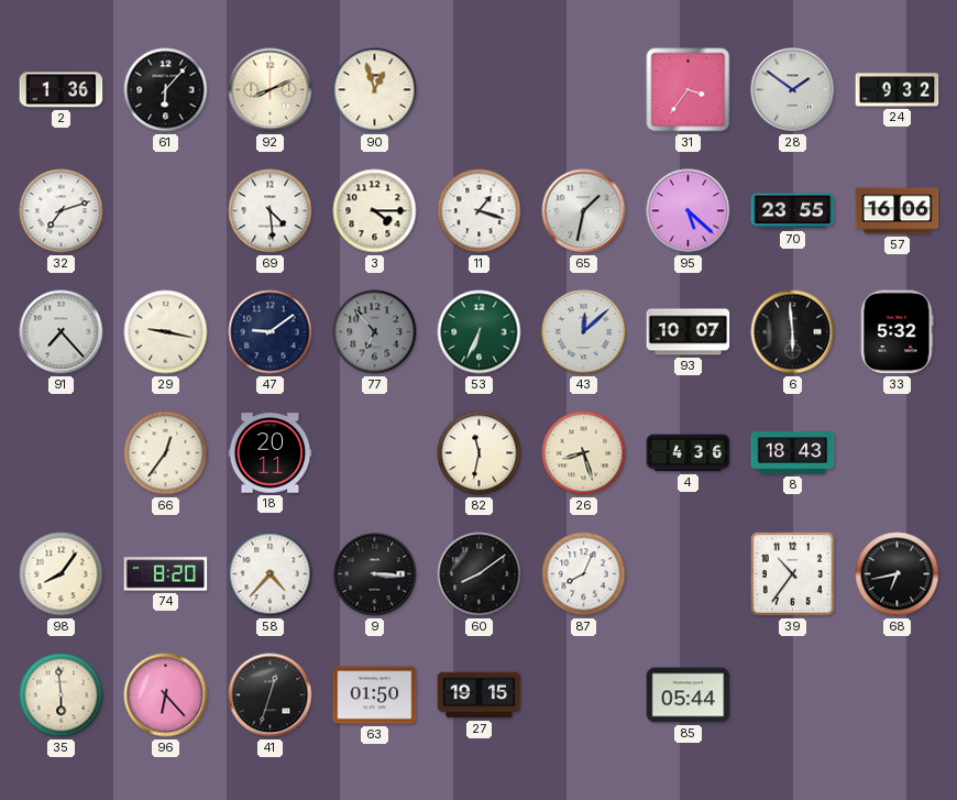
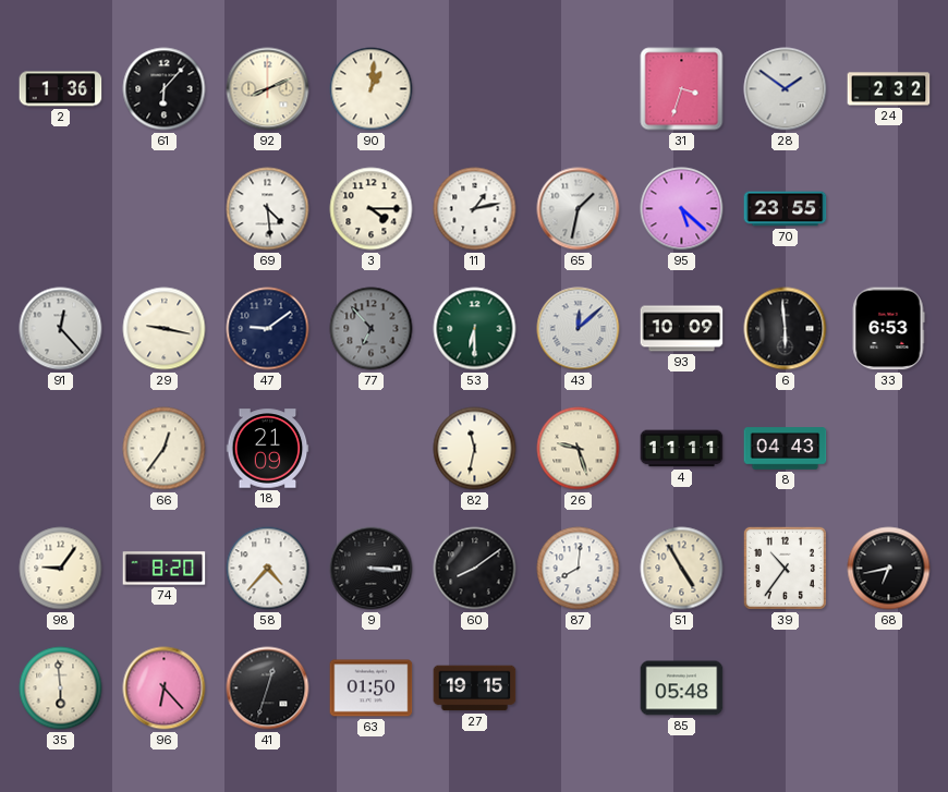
90: 12:57 -> 1:01
31: 3:36 -> 3:33
24: 9:32 -> 2:32
32: 7:12 -> none
11: 1:18 -> 1:13
57: 16:06 -> none
91: 7:23 -> 12:23
53: 6:34 -> 6:30
93: 10:07 -> 10:09
33: 5:32 -> 6:53
18: 20:11 -> 21:09
26: 8:27 -> 9:27
4: 4:36 -> 11:11
8: 18:43 -> 04:43
98: 8:06 -> 9:06
87: 8:04 -> 8:01
51: none -> 4:55
85: 05:44 -> 05:48
